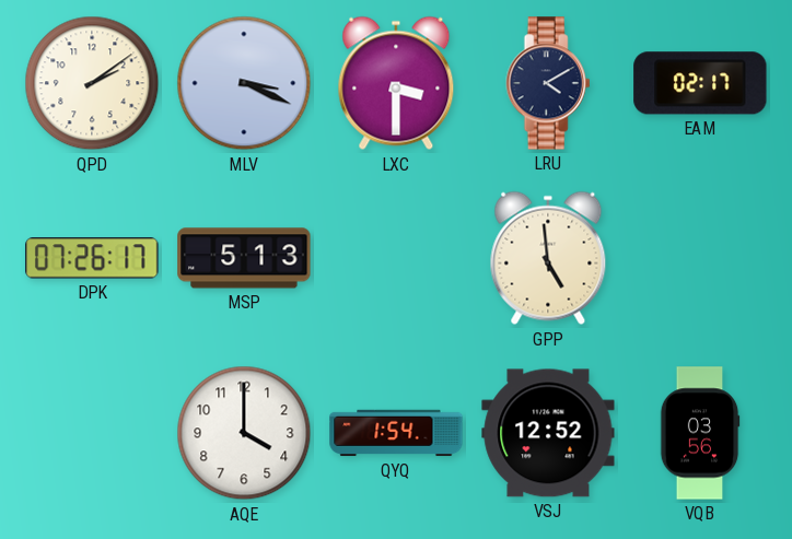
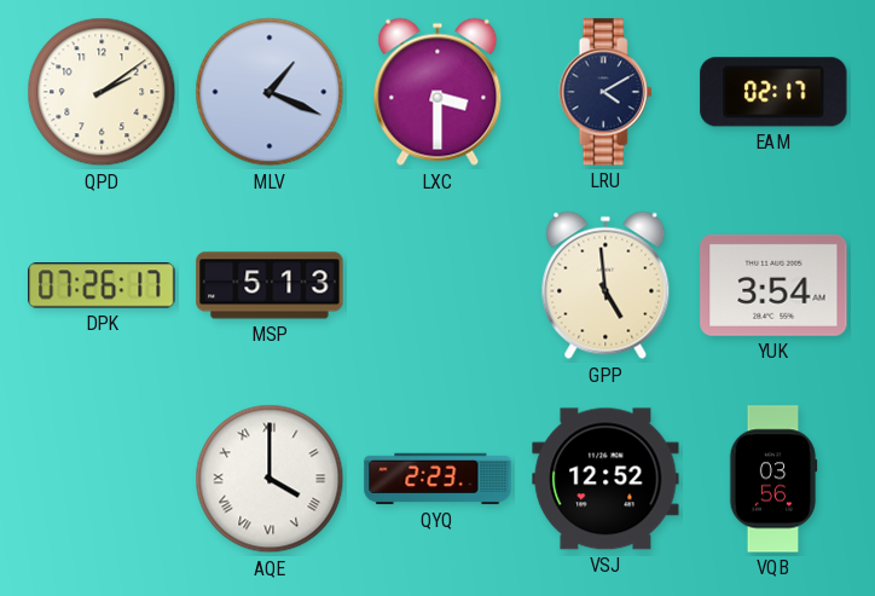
MLV: 3:19 -> 1:19
YUK: none -> 3:54
AQE numerals: Arabic -> Roman
QYQ: 1:54 -> 2:23
